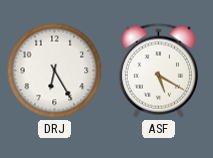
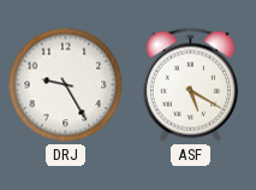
DRJ: 6:25 -> 9:25
